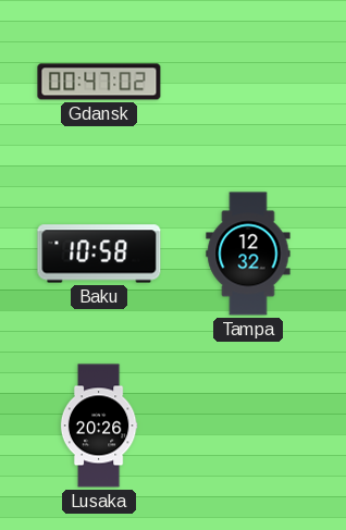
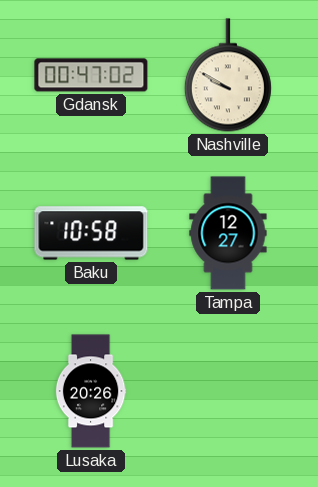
Nashville: none -> 9:50
Tampa: 12:32 -> 12:27
